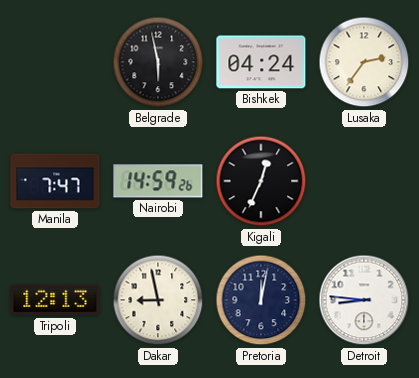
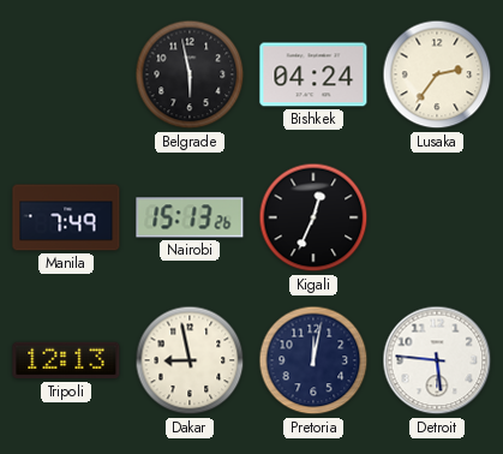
Manila: 7:47 -> 7:49
Nairobi: 14:59 -> 15:13
Detroit: 8:46 -> 5:46
